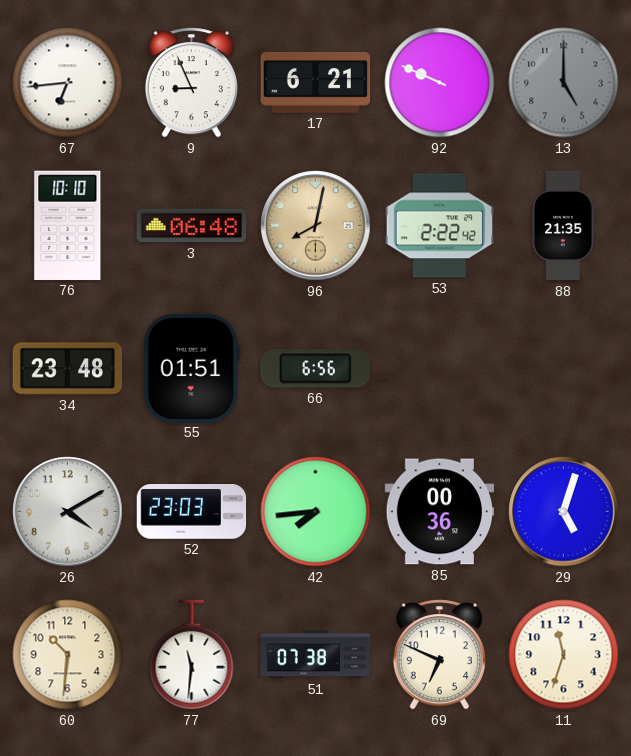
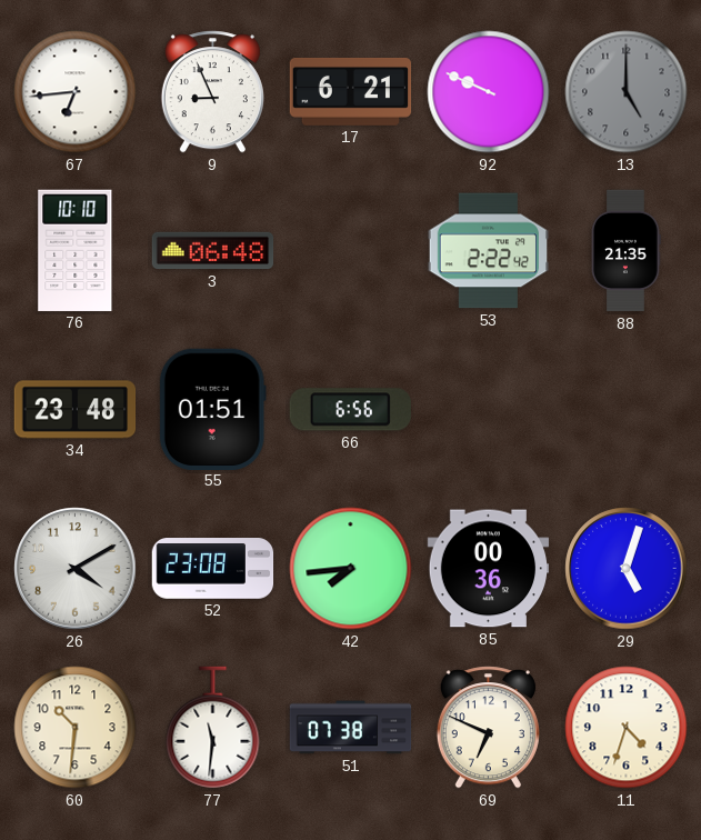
96: 8:02 -> none
52: 23:03 -> 23:08
11: 11:33 -> 4:33
